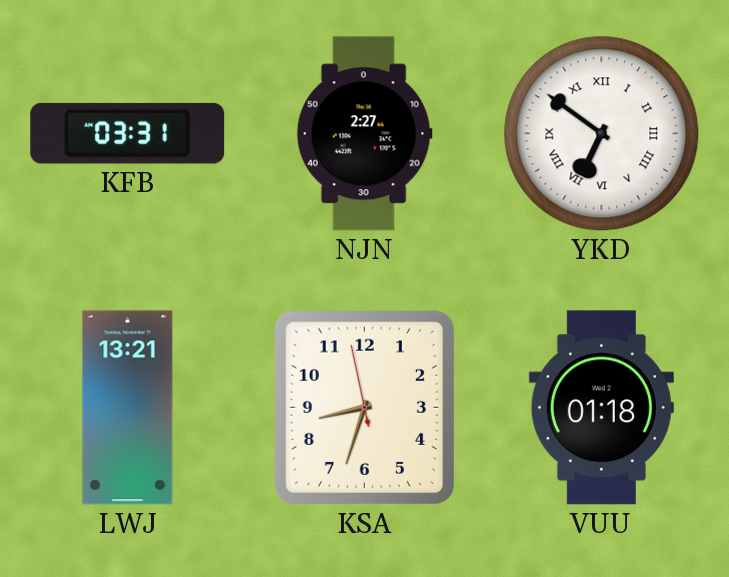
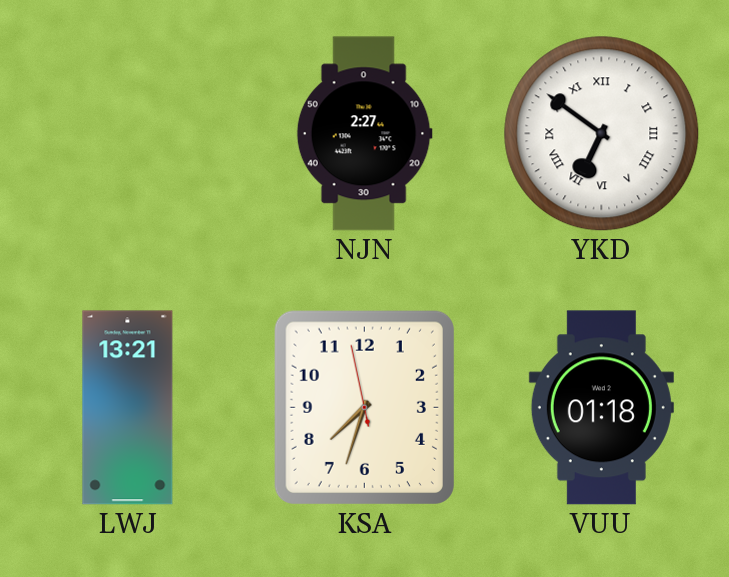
KFB: 03:31 -> none
KSA: 8:32 -> 7:32
